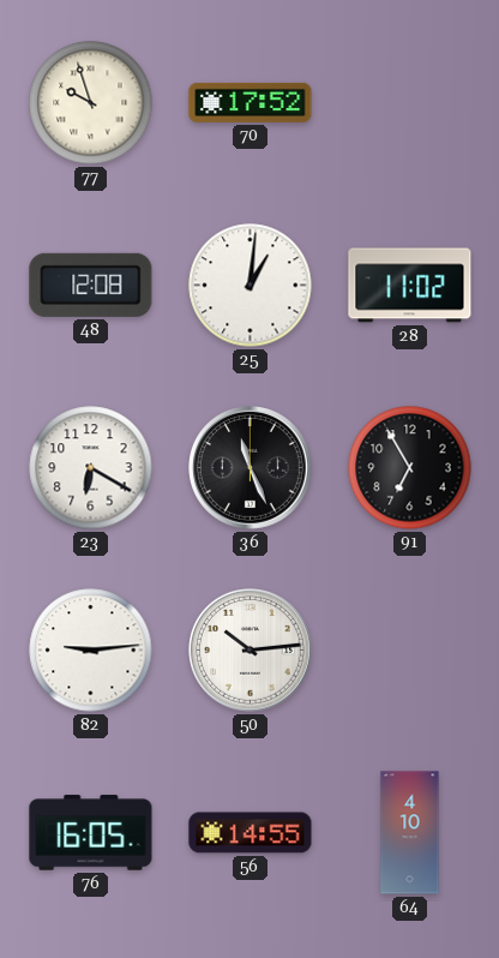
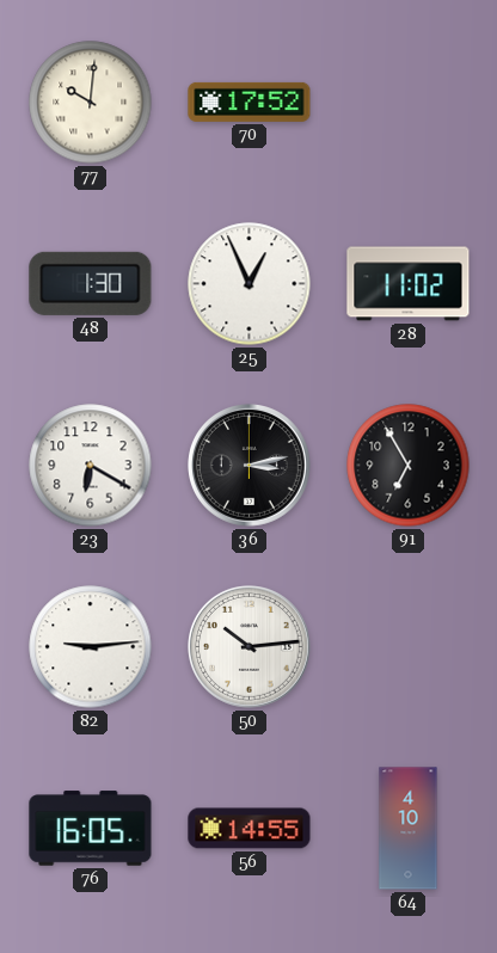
77: 9:57 -> 10:01
48: 12:08 -> 1:30
25: 1:01 -> 12:56
36: 11:26 -> 3:13
